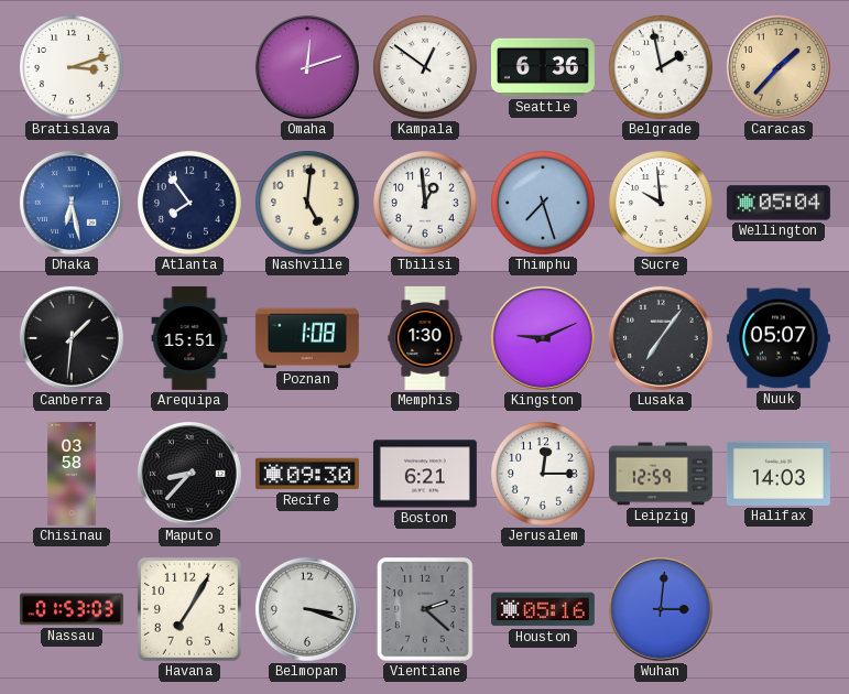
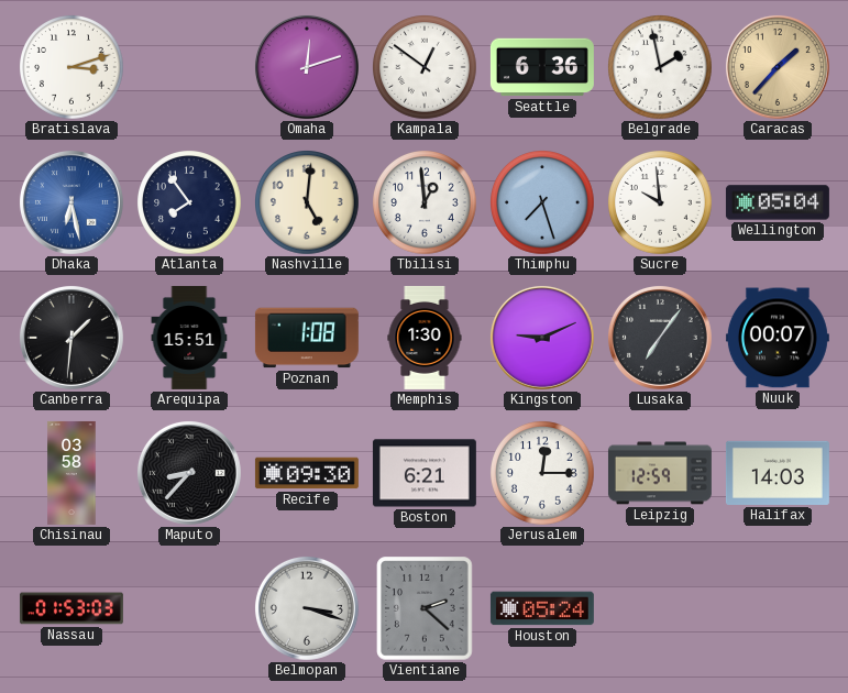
Nuuk: 05:07 -> 00:07
Havana: 7:05 -> none
Houston: 05:16 -> 05:24
Wuhan: 3:01 -> none
